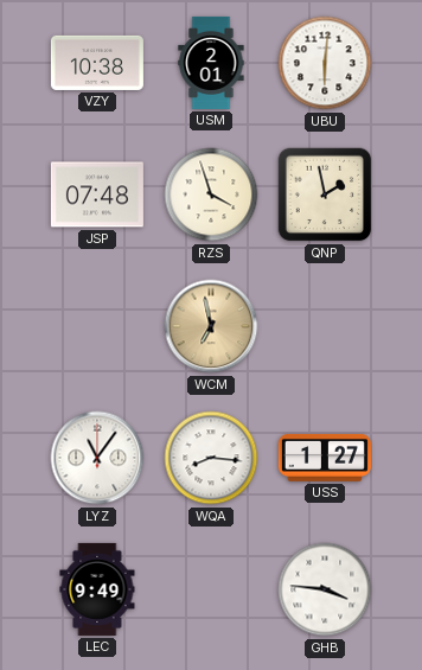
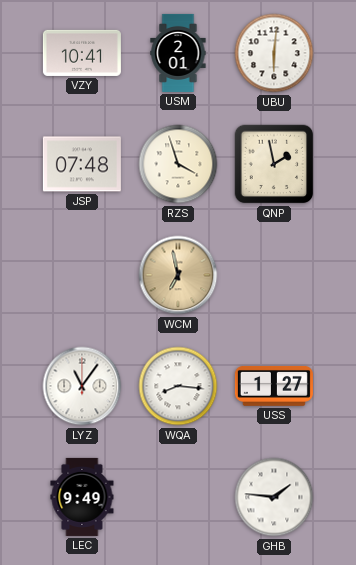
VZY: 10:38 -> 10:41
GHB: 3:46 -> 1:46
